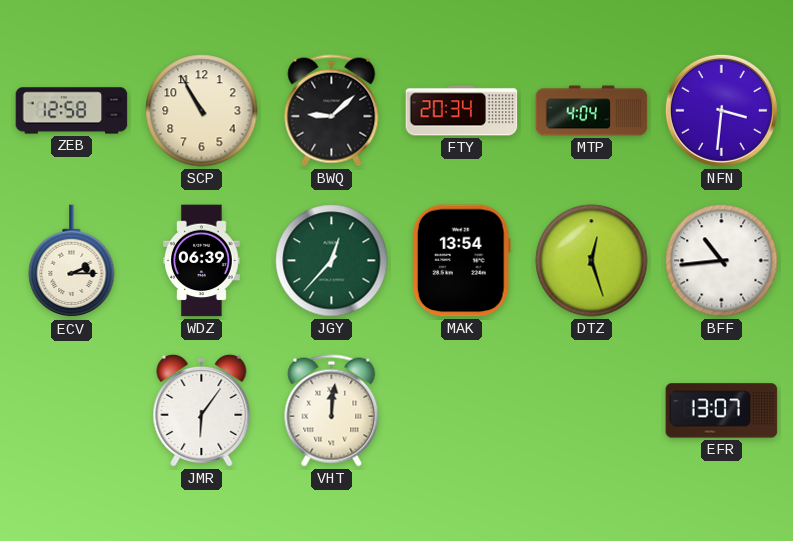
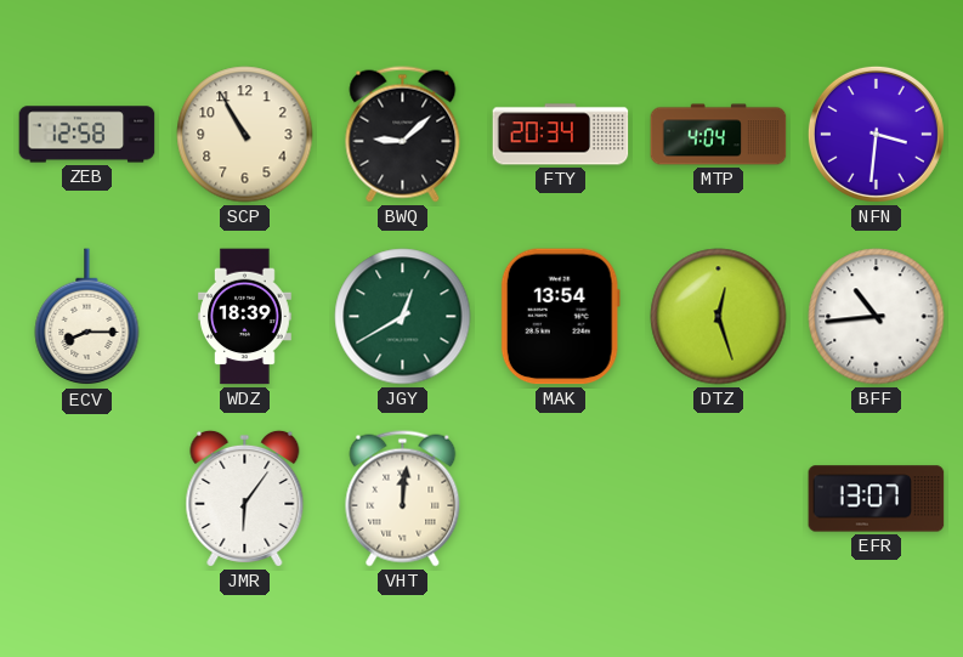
ECV: 2:15 -> 8:15
WDZ: 06:39 -> 18:39
JGY: 12:37 -> 12:40
